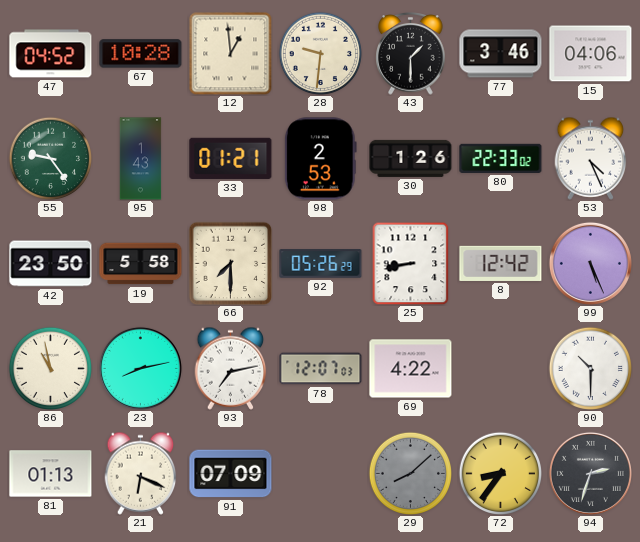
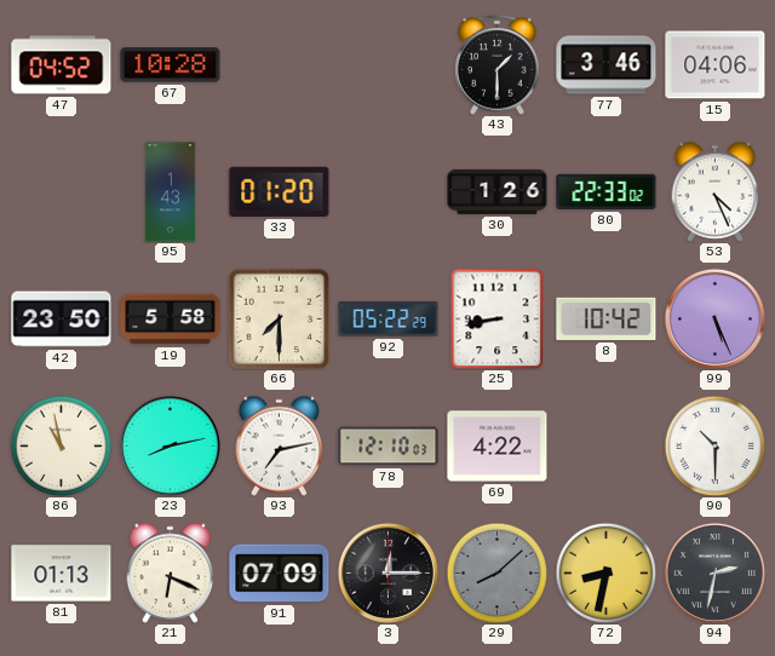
12: 12:59 -> none
28: 9:31 -> none
55: 9:24 -> none
33: 01:21 -> 01:20
98: 2:53 -> none
92: 05:26 -> 05:22
8: 12:42 -> 10:42
78: 12:07 -> 12:10
3: none -> 12:15
72: 8:36 -> 8:32
94: 2:33 -> 2:32
